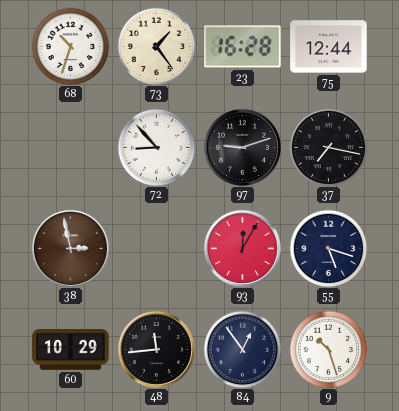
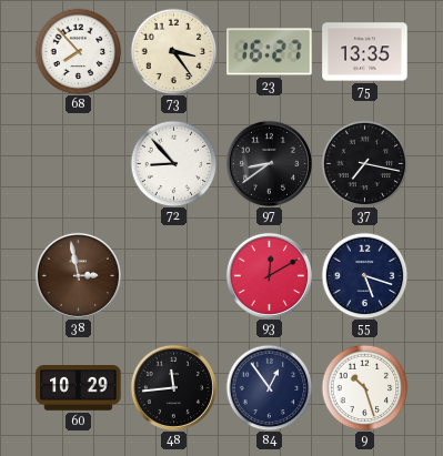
68: 10:33 -> 7:53
73: 1:24 -> 3:24
23: 16:28 -> 16:27
75: 12:44 -> 13:35
97: 9:12 -> 8:39
93: 12:05 -> 12:10
